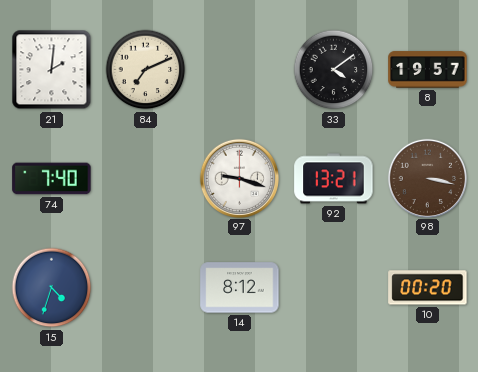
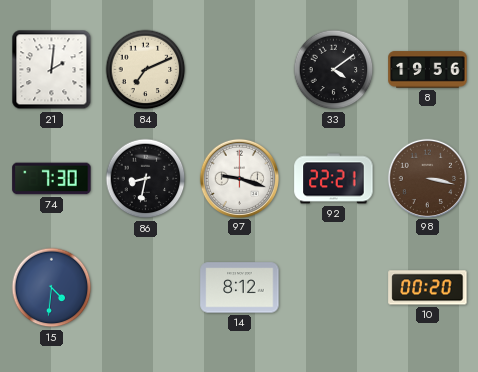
8: 19:57 -> 19:56
74: 7:40 -> 7:30
86: none -> 8:32
92: 13:21 -> 22:21
15: 4:33 -> 4:31
